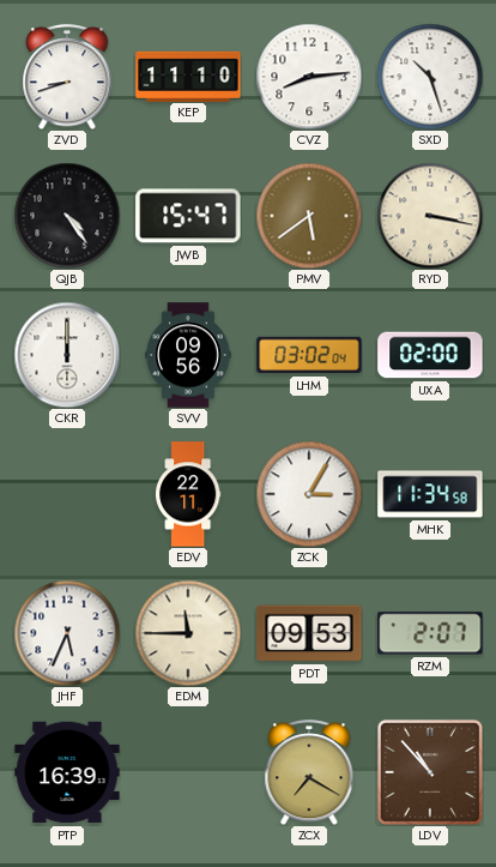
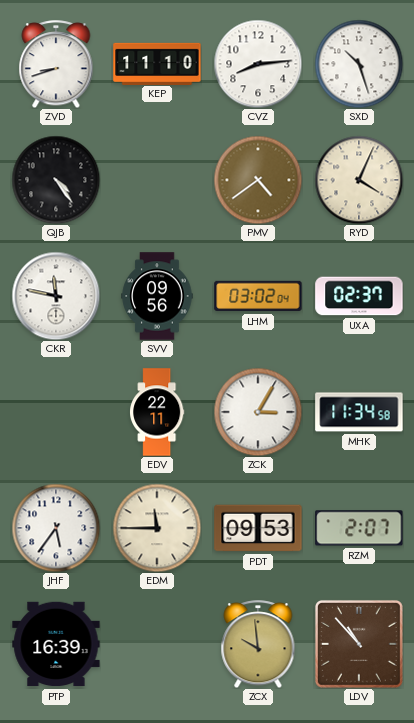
JWB: 15:47 -> none
PMV: 5:39 -> 4:39
RYD: 3:17 -> 4:04
CKR: 12:00 -> 11:47
UXA: 02:00 -> 02:37
JHF: 5:34 -> 5:36
ZCX: 7:20 -> 9:59
